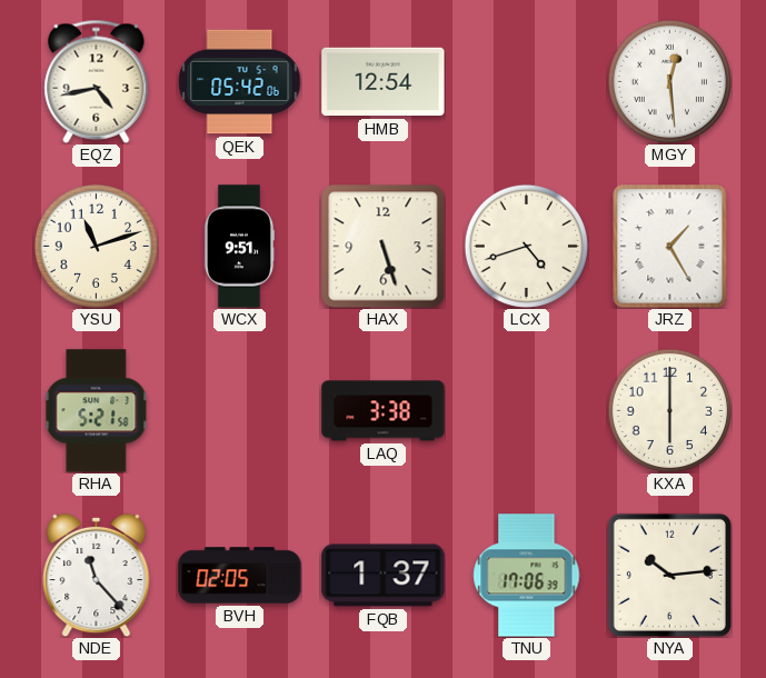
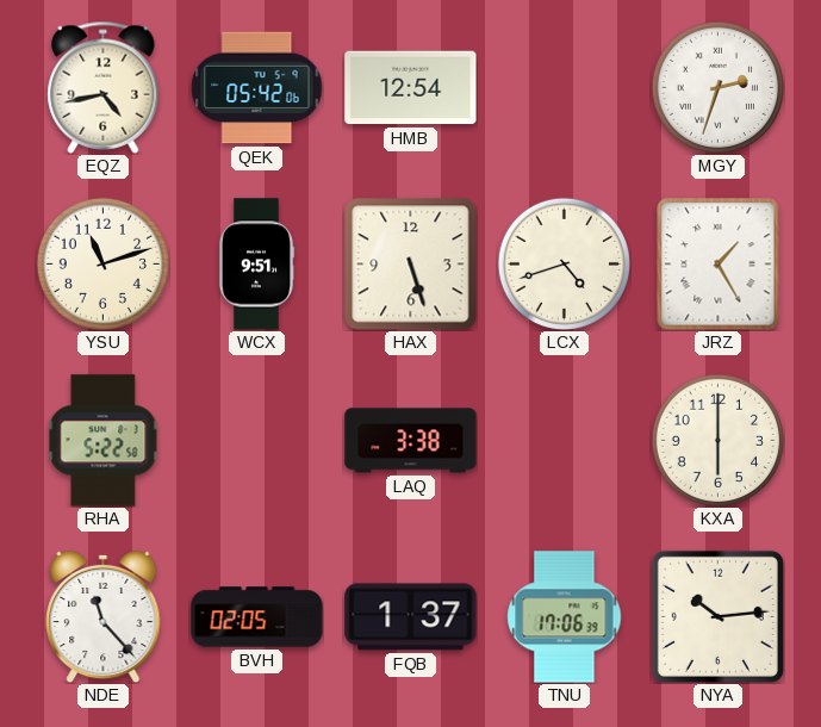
MGY: 12:29 -> 2:33
RHA: 5:21 -> 5:22
